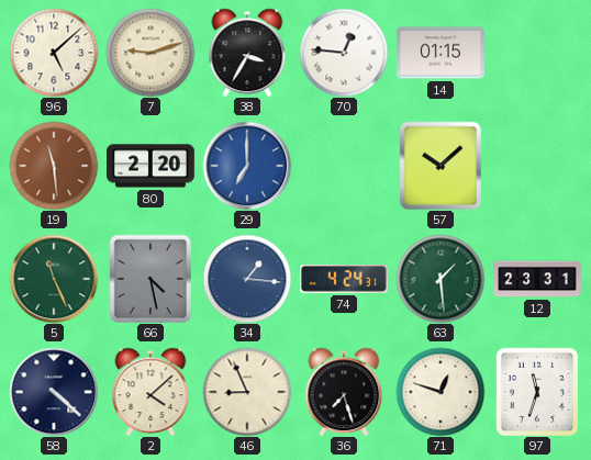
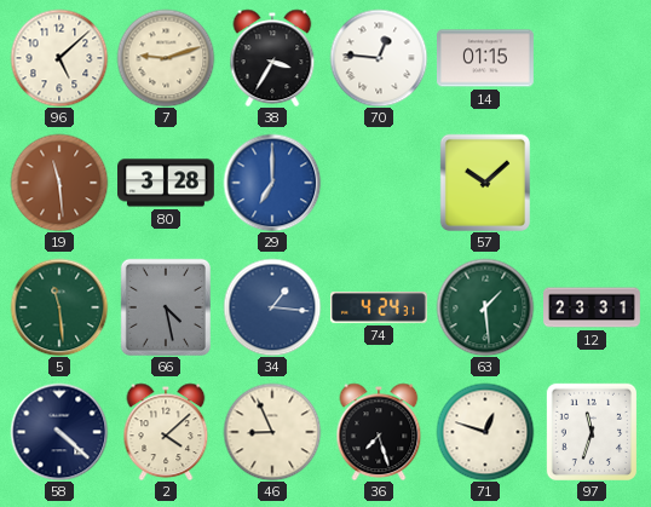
80: 2:20 -> 3:28
5: 11:26 -> 11:29
